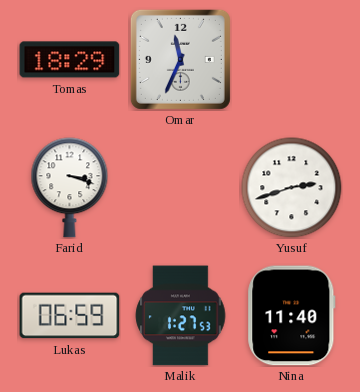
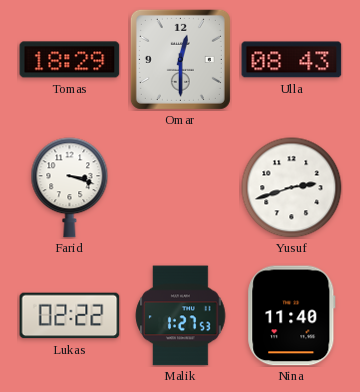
Omar: 11:34 -> 12:30
Ulla: none -> 08:43
Lukas: 06:59 -> 02:22
